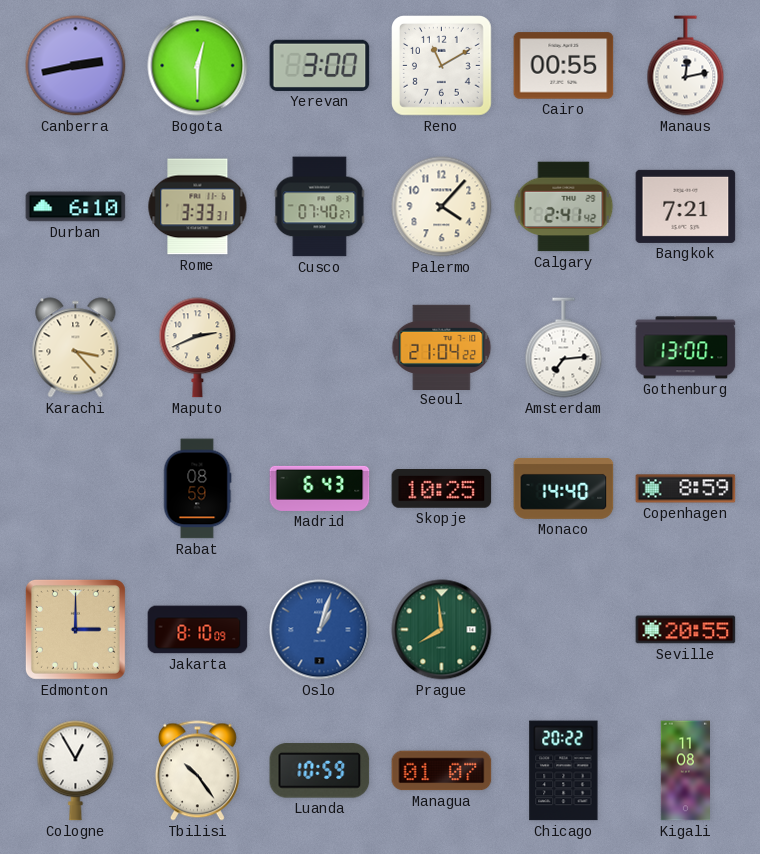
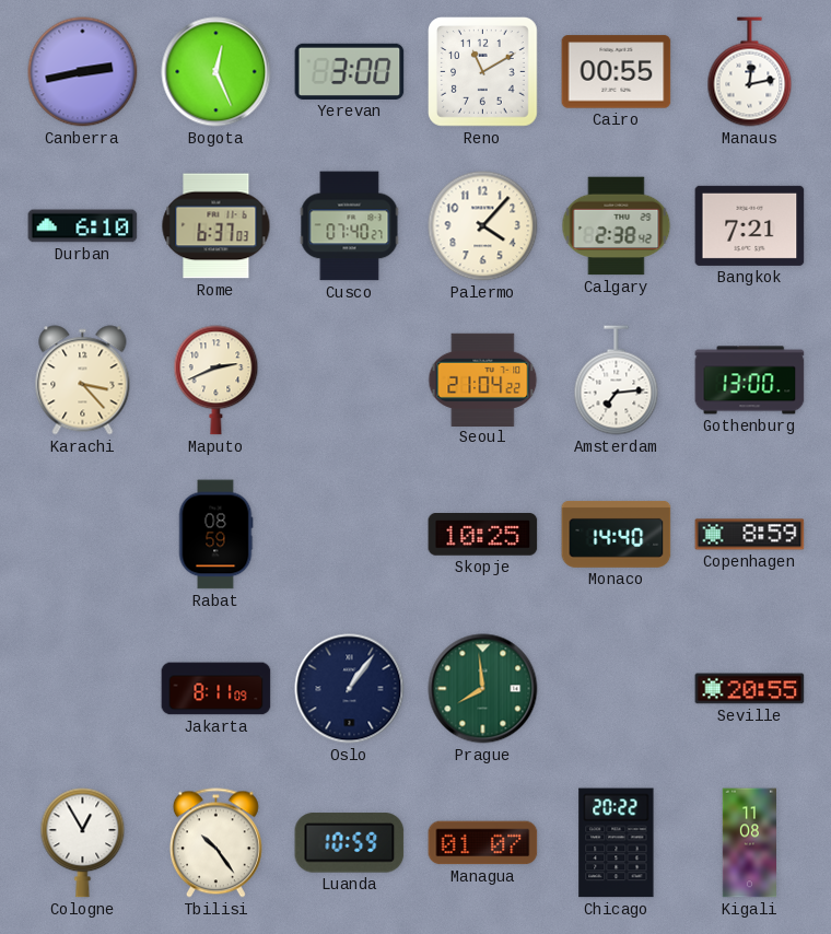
Bogota: 12:30 -> 12:26
Rome: 3:33 -> 6:37
Calgary: 2:41 -> 2:38
Madrid: 6:43 -> none
Edmonton: 3:00 -> none
Jakarta: 8:10 -> 8:11
Oslo: 1:03 -> 1:06
Oslo dial: blue -> navy
